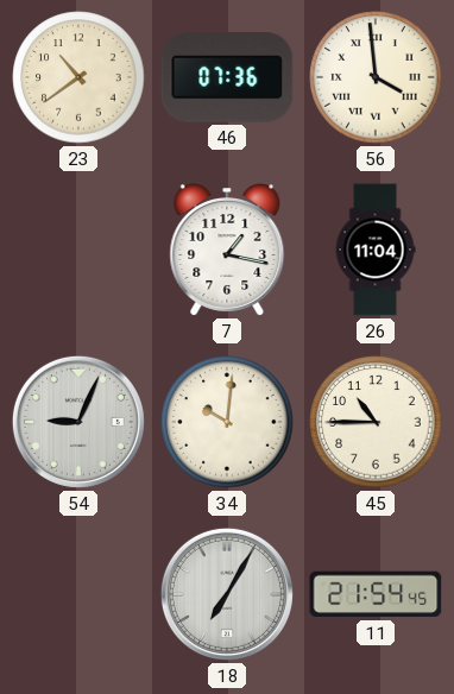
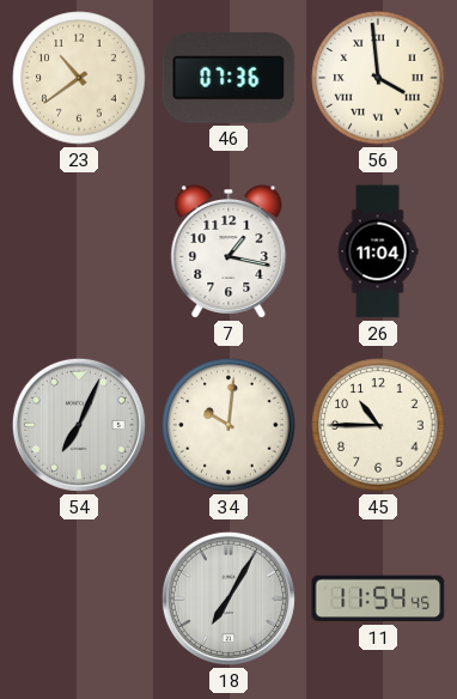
54: 9:04 -> 7:04
11: 21:54 -> 11:54
